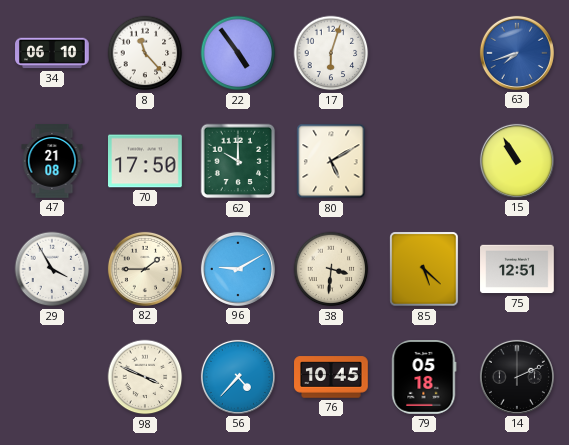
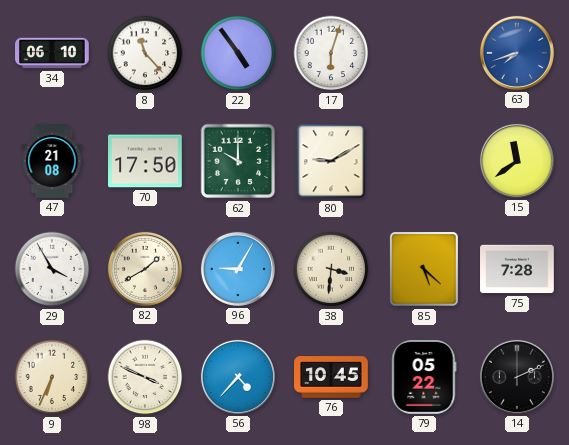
80: 5:10 -> 9:10
15: 10:55 -> 11:39
82: 1:45 -> 1:40
96: 9:10 -> 9:05
75: 12:51 -> 7:28
9: none -> 6:34
79: 05:18 -> 05:22
